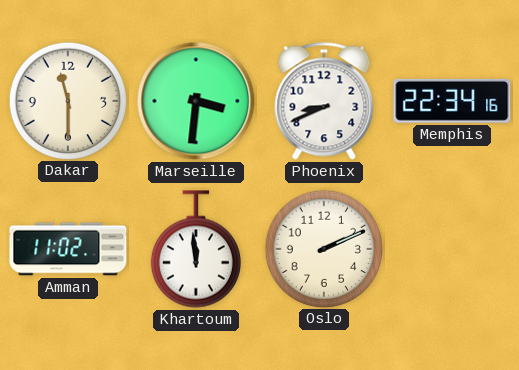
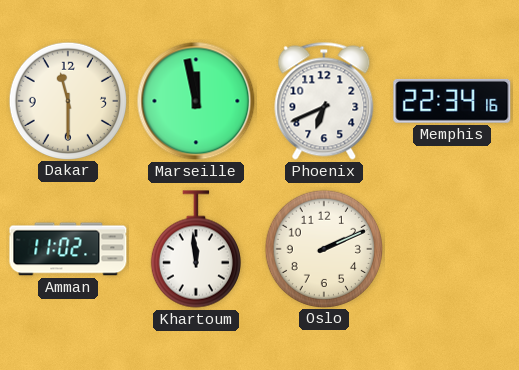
Marseille: 3:31 -> 11:58
Phoenix: 8:41 -> 6:41
